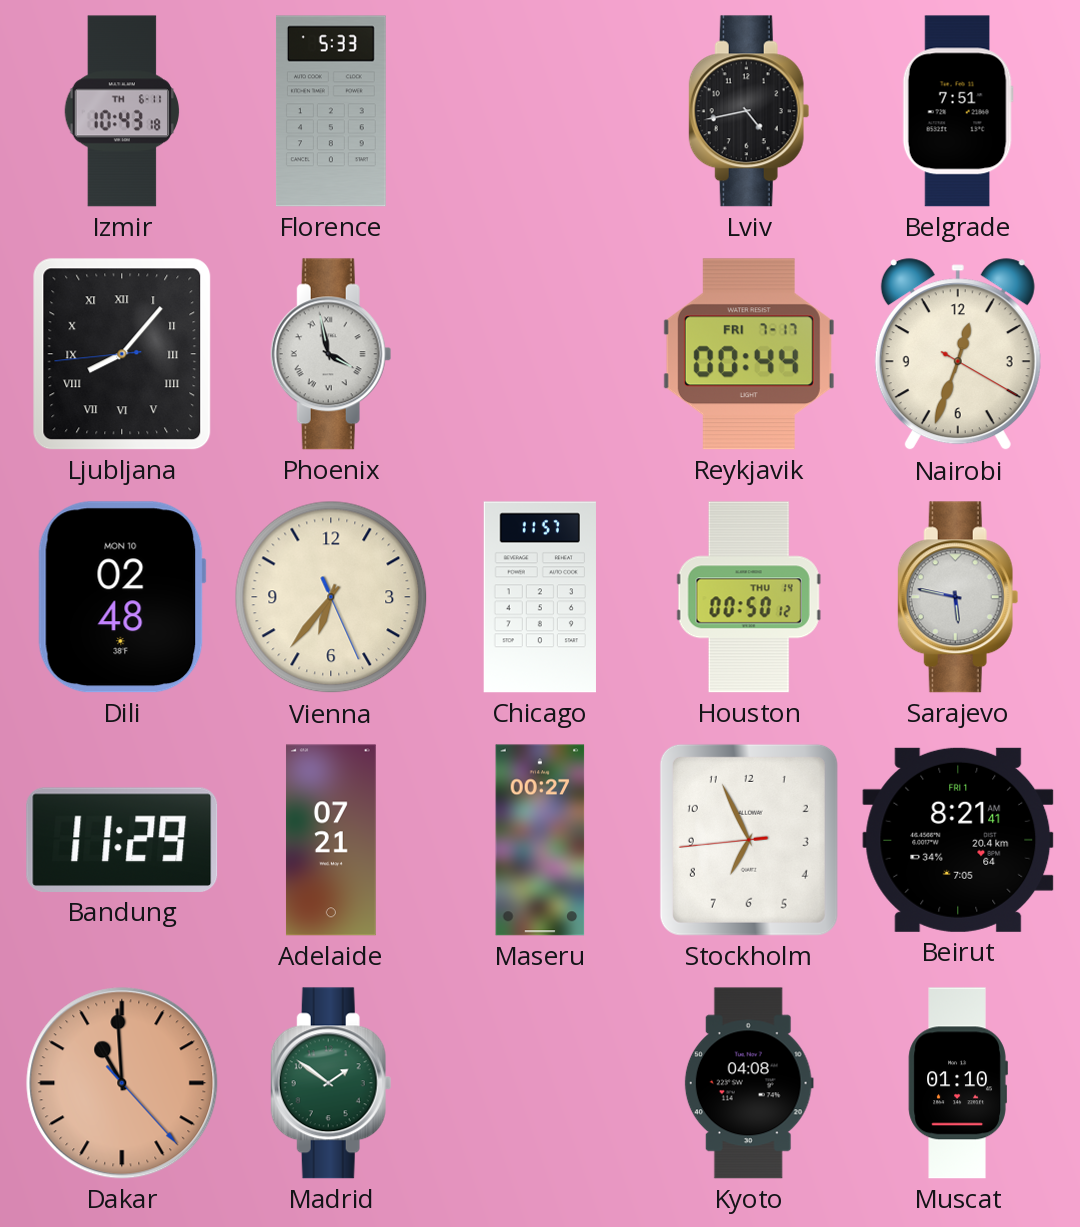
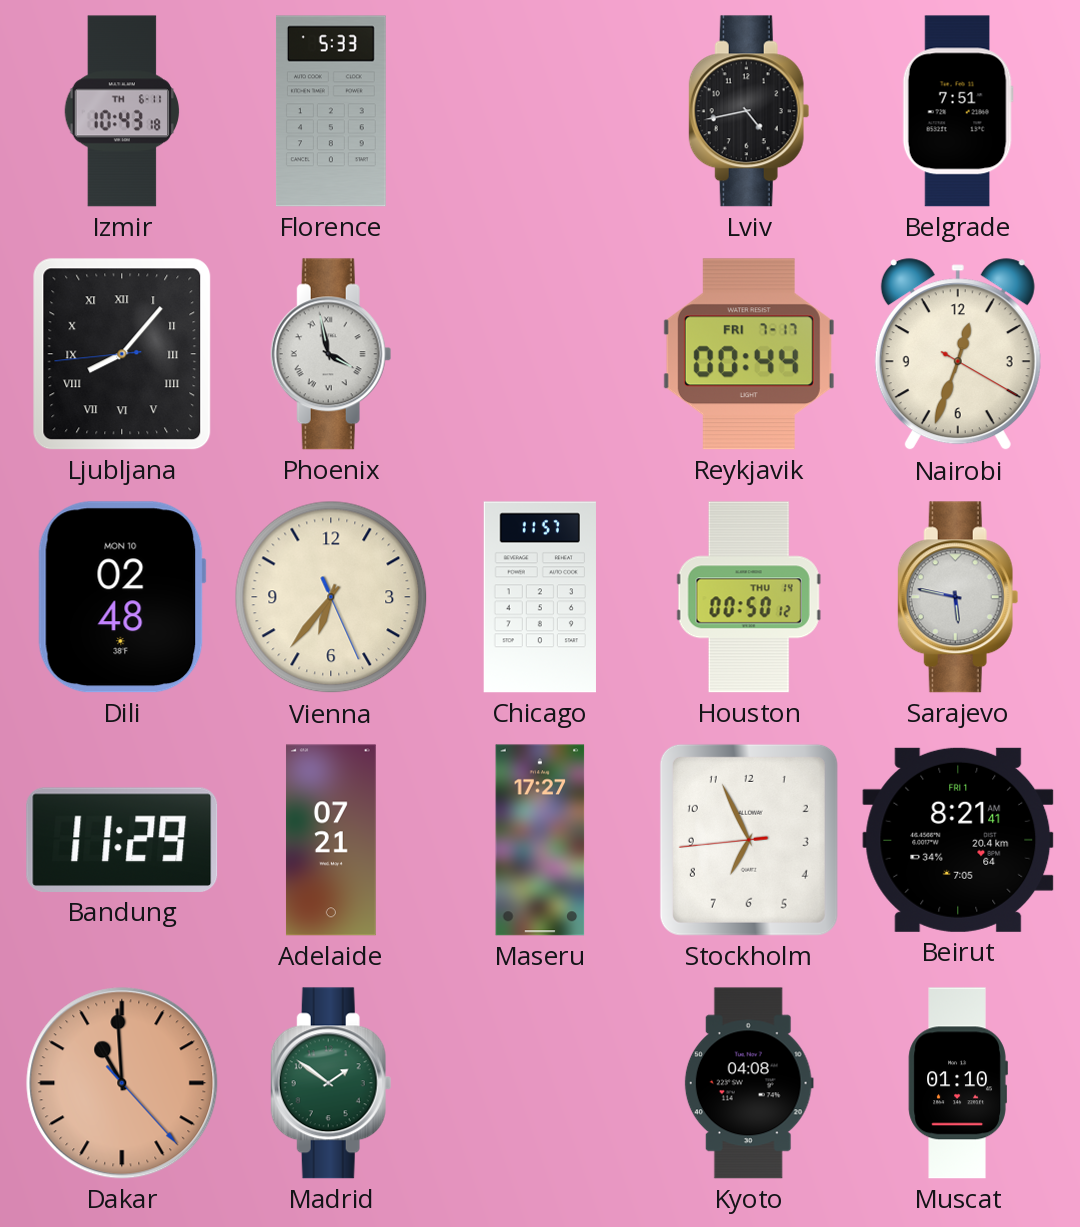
Maseru: 00:27 -> 17:27
